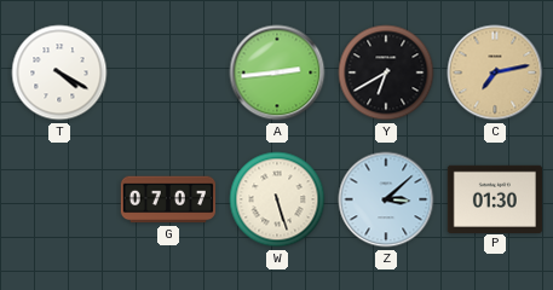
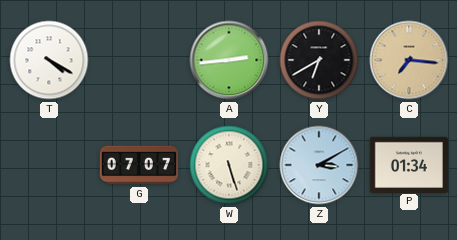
C: 7:13 -> 7:16
Z: 3:08 -> 3:10
P: 01:30 -> 01:34
